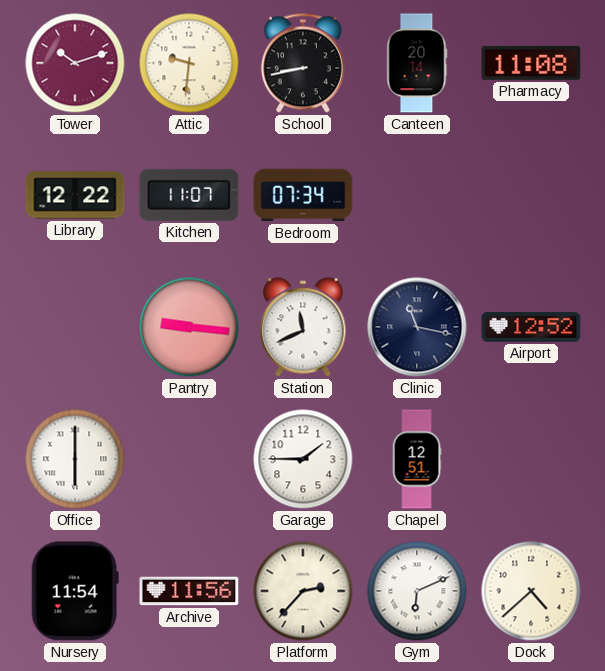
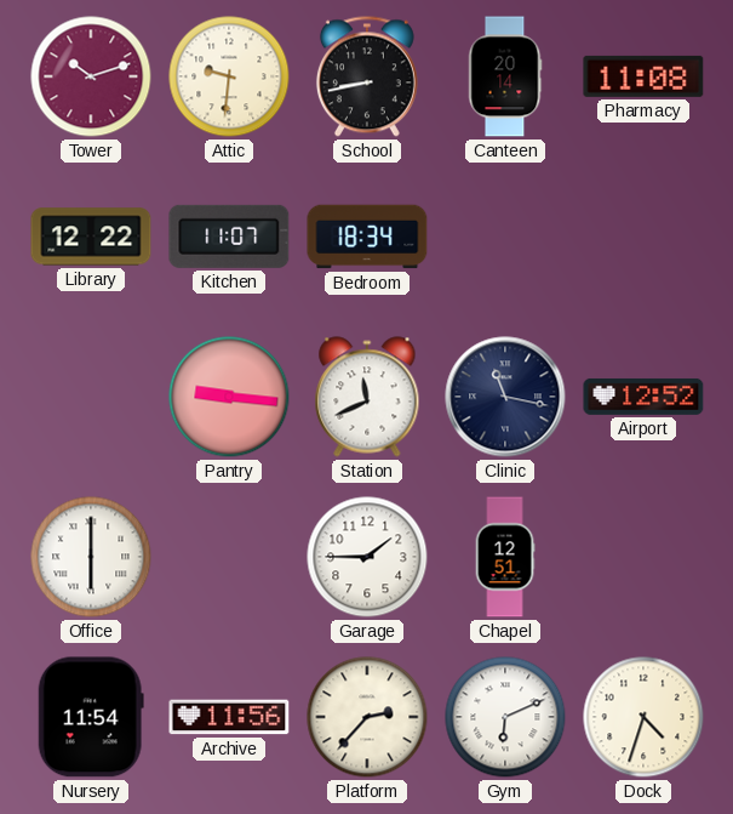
Bedroom: 07:34 -> 18:34
Dock: 4:38 -> 4:33
